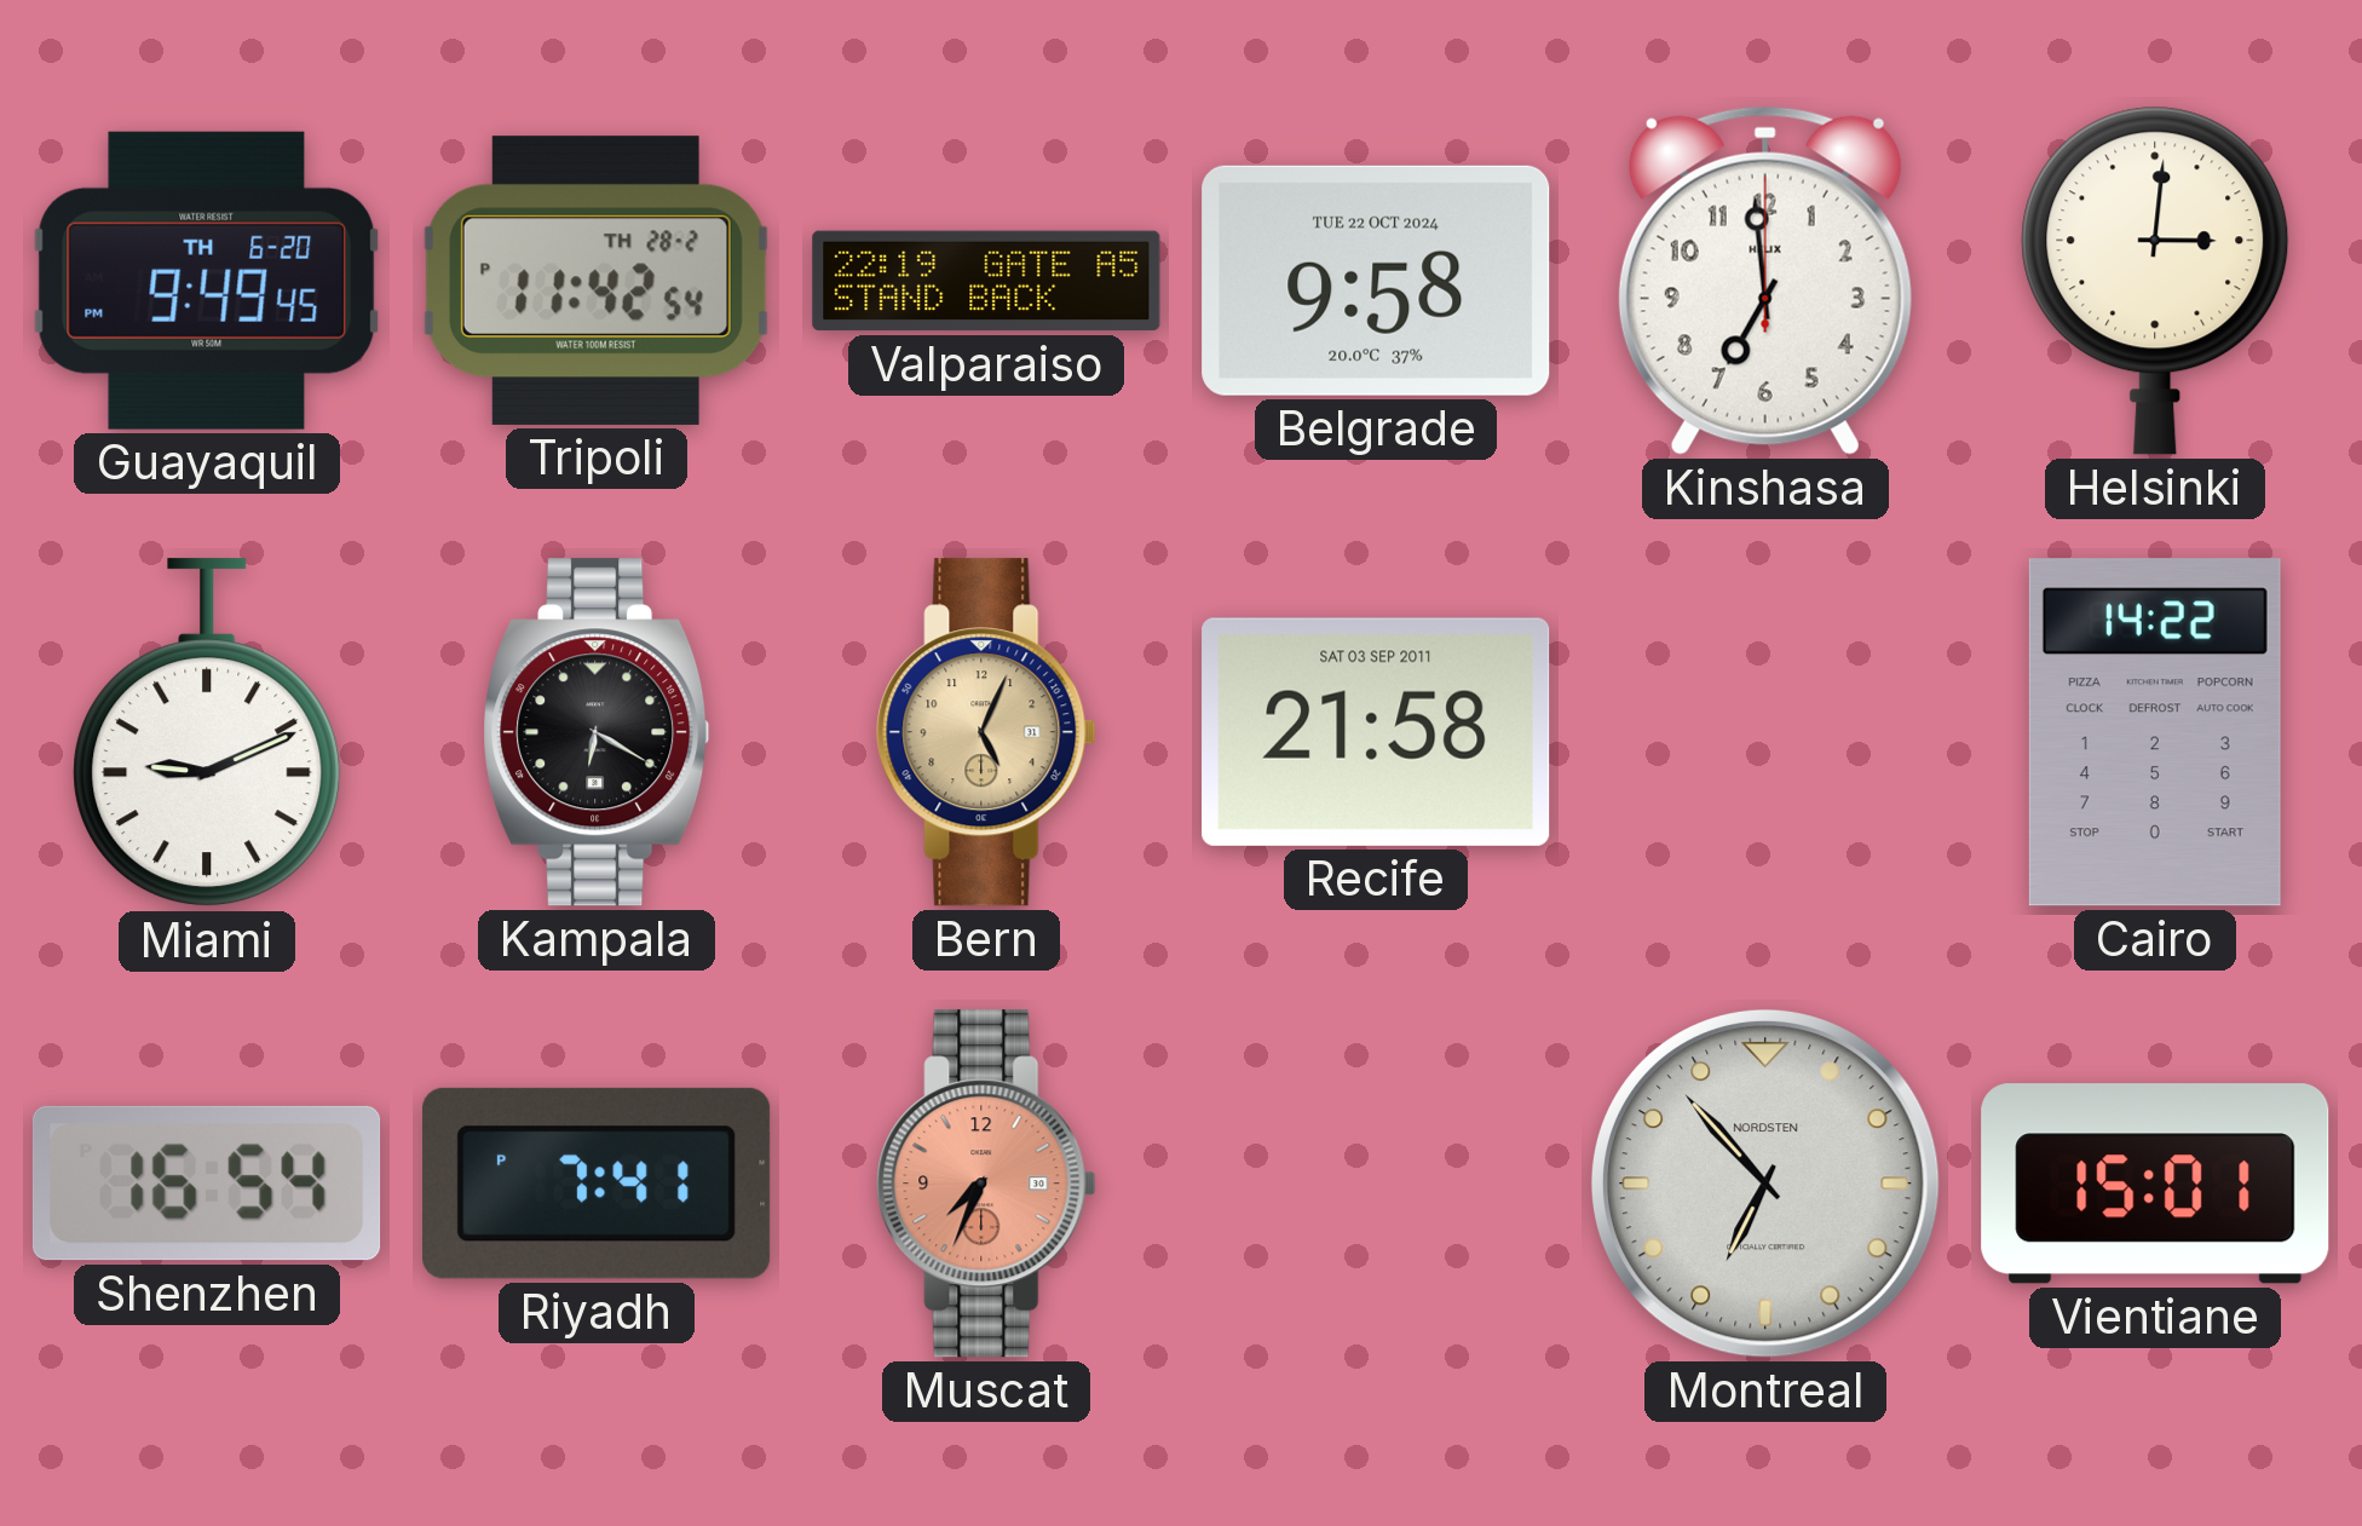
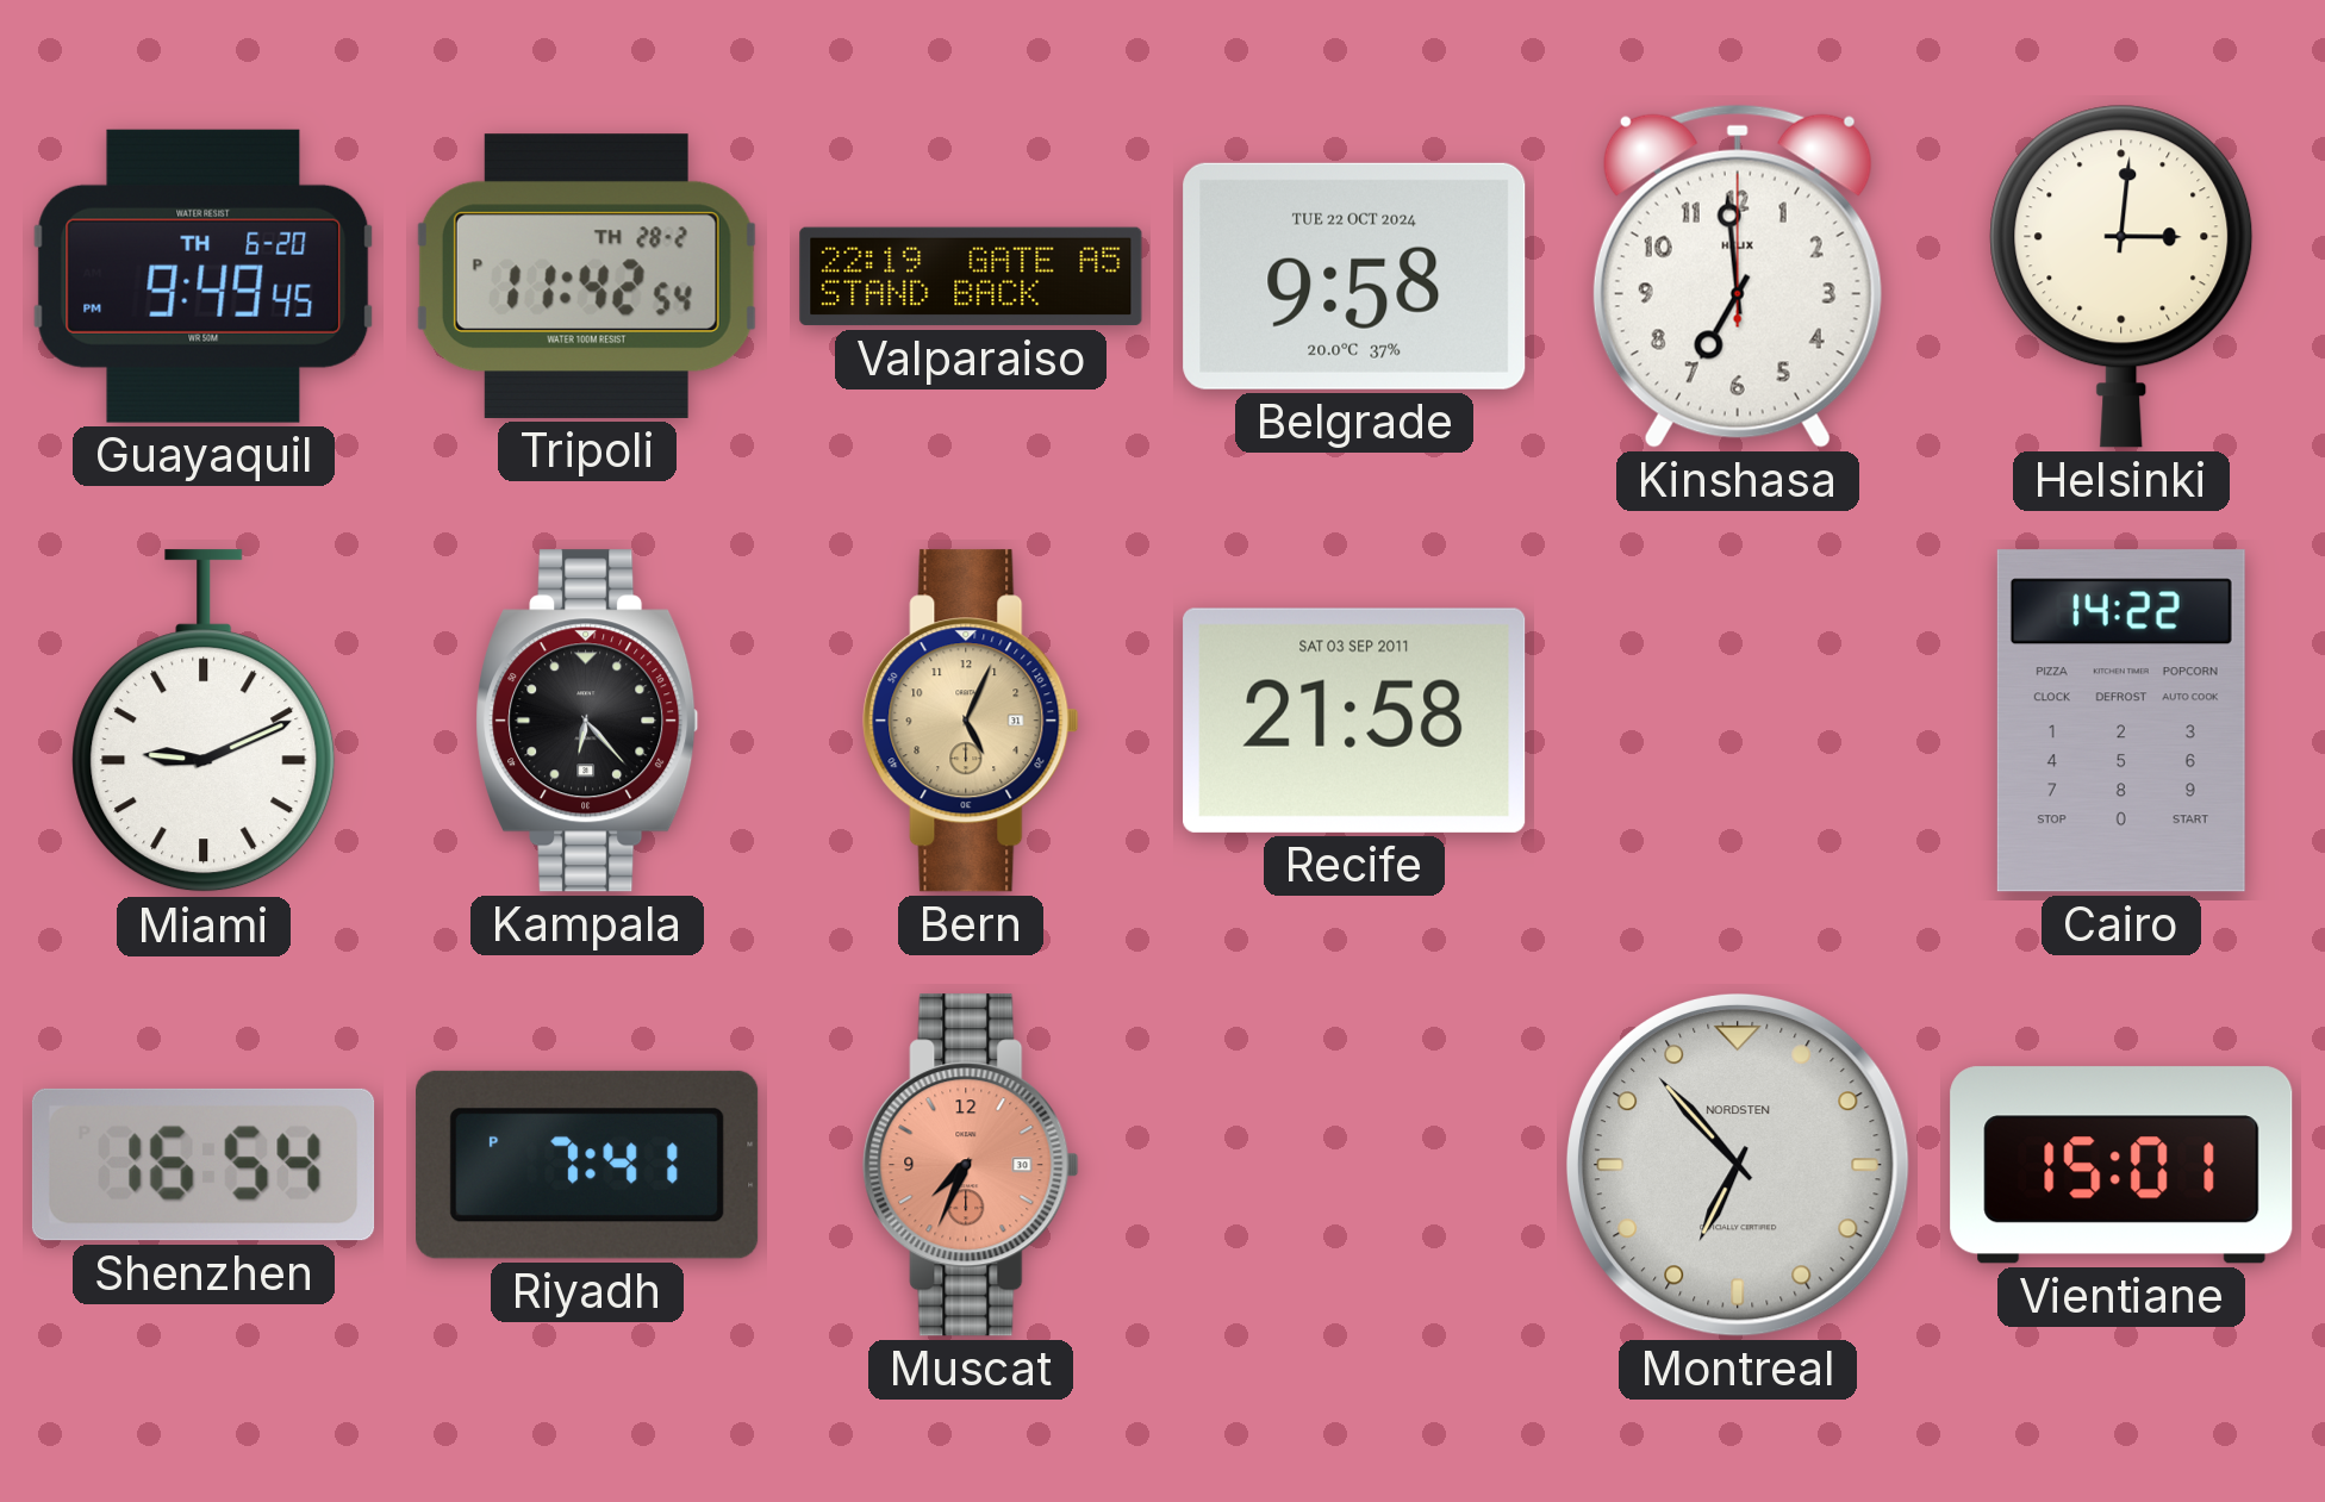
Kampala: 6:20 -> 6:23
